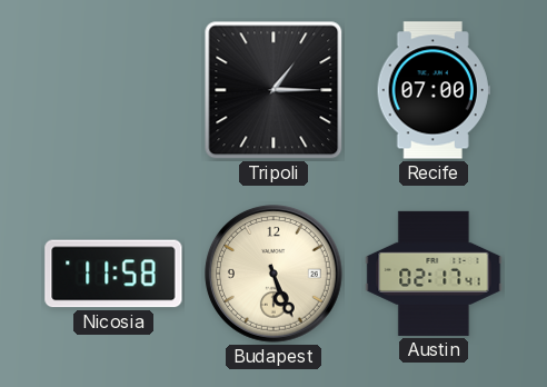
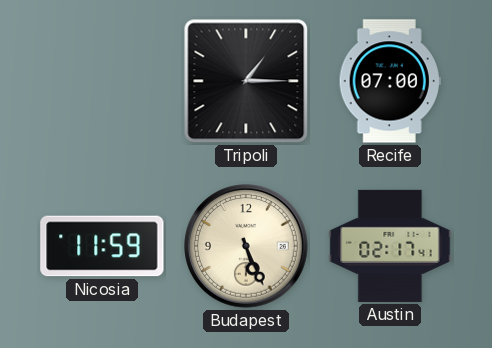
Nicosia: 11:58 -> 11:59
